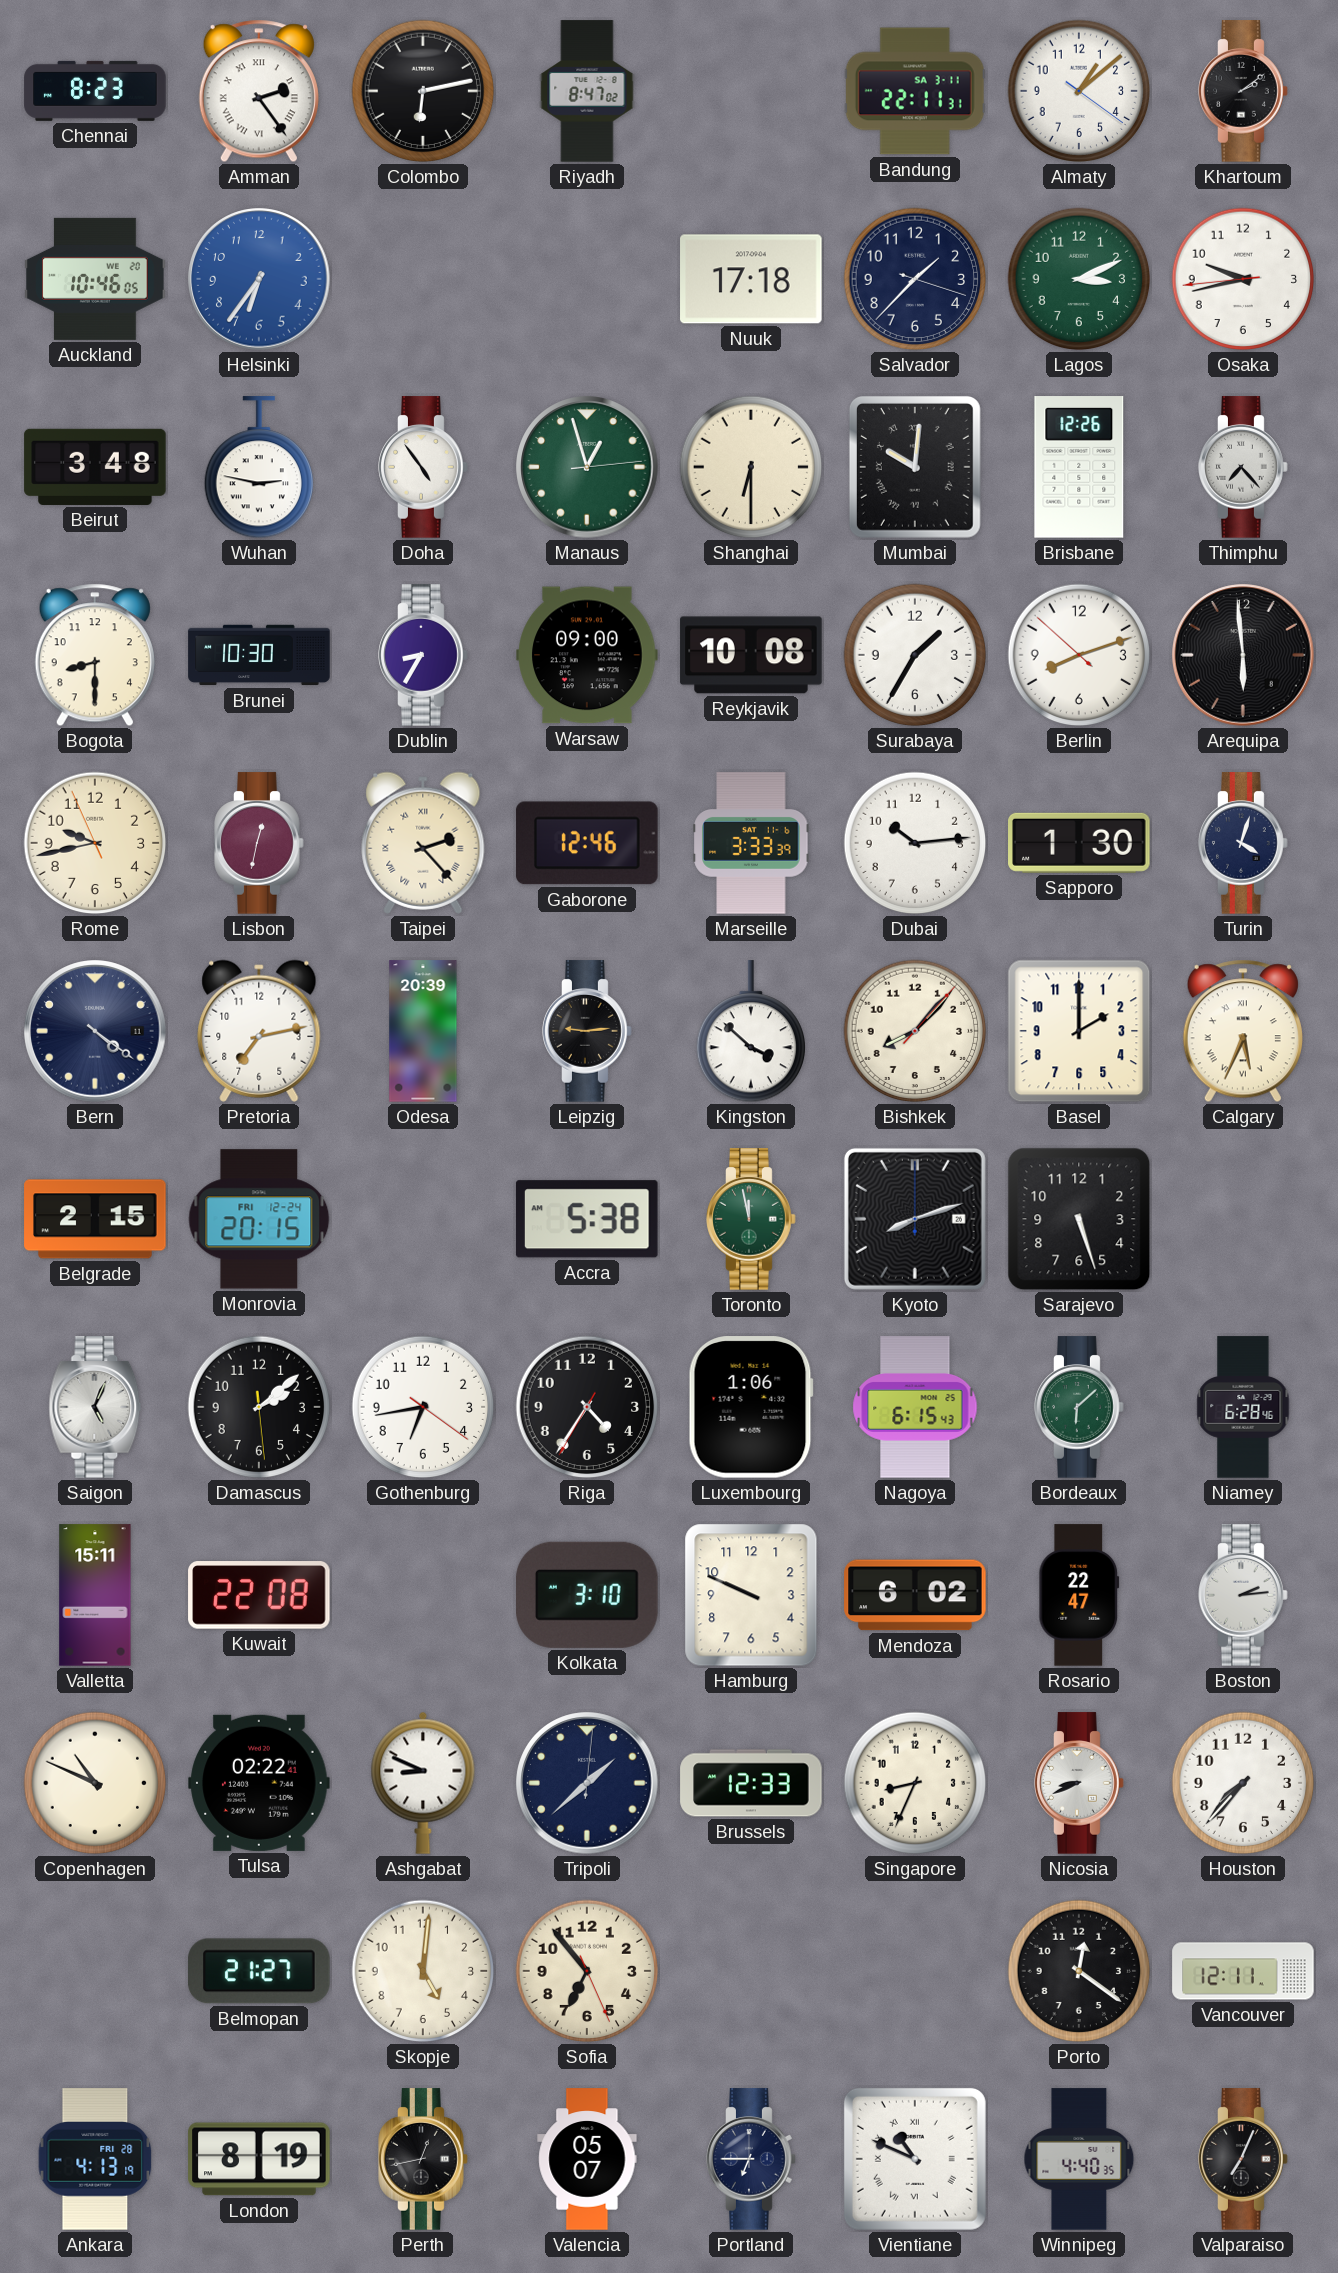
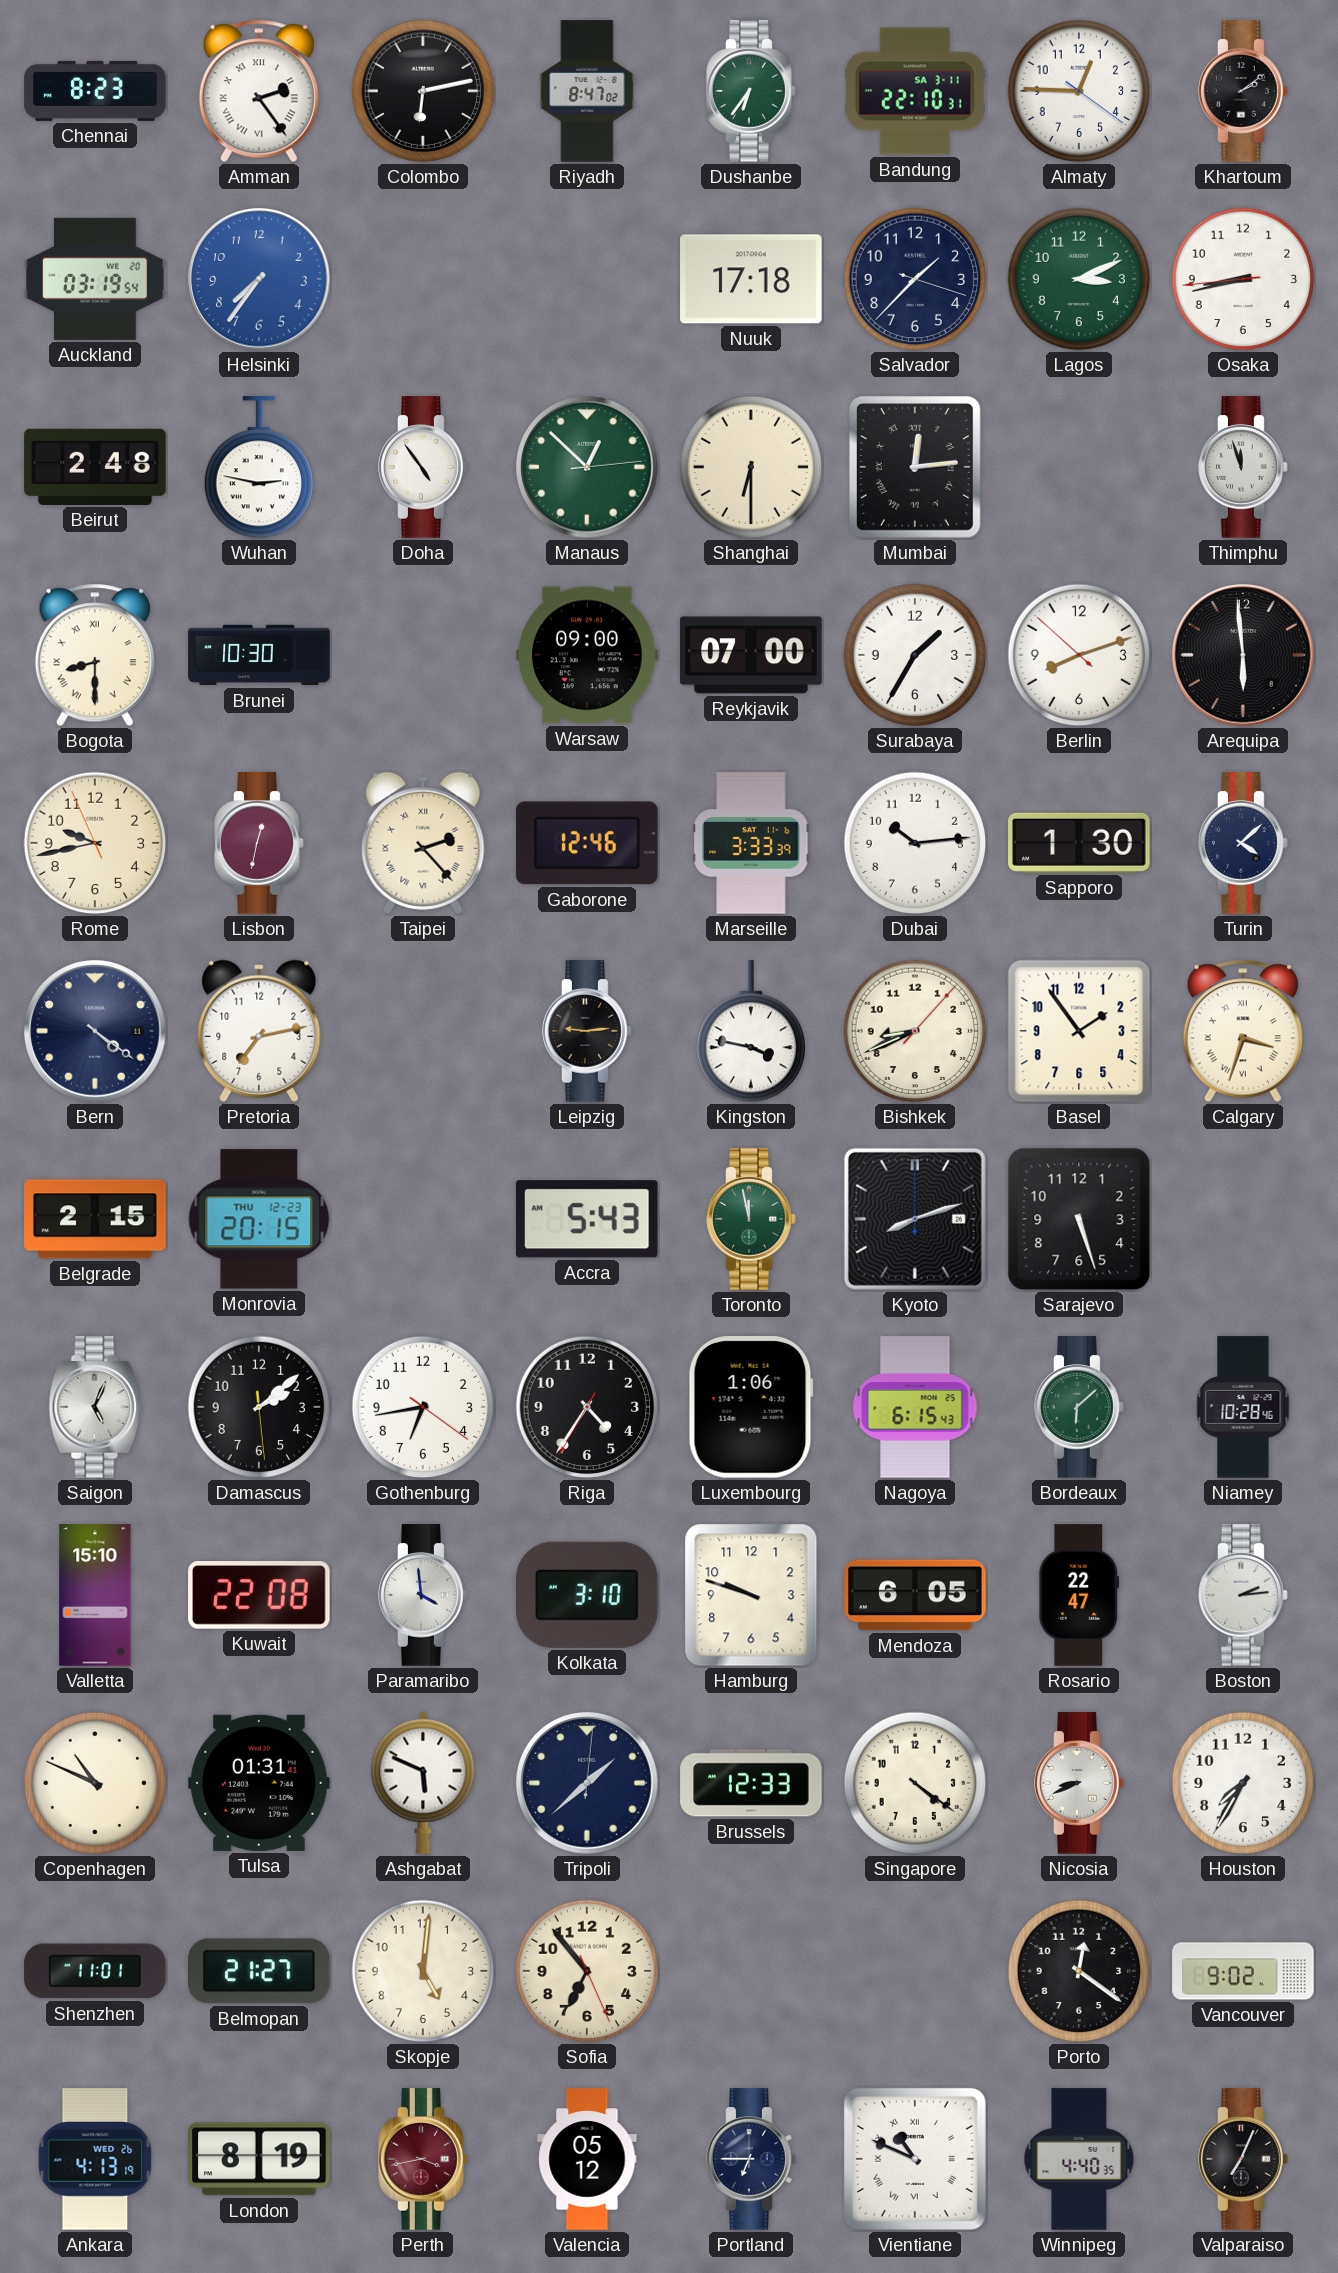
Dushanbe: none -> 6:36
Bandung: 22:11 -> 22:10
Almaty: 1:08 -> 12:45
Auckland: 10:46 -> 03:19
Helsinki: 6:36 -> 7:36
Osaka: 9:42 -> 8:42
Beirut: 3:48 -> 2:48
Manaus: 12:57 -> 12:52
Mumbai: 10:01 -> 12:14
Brisbane: 12:26 -> none
Thimphu: 7:23 -> 11:57
Bogota numerals: Arabic -> Roman
Dublin: 8:35 -> none
Reykjavik: 10:08 -> 07:00
Turin: 4:03 -> 4:08
Odesa: 20:39 -> none
Kingston: 3:52 -> 3:47
Bishkek: 8:07 -> 8:41
Basel: 2:00 -> 1:54
Calgary: 5:34 -> 3:33
Monrovia date: FRI 12-24 -> THU 12-23
Accra: 5:38 -> 5:43
Niamey: 6:28 -> 10:28
Valletta: 15:11 -> 15:10
Paramaribo: none -> 3:59
Hamburg: 9:49 -> 9:48
Mendoza: 6:02 -> 6:05
Tulsa: 02:22 -> 01:31
Ashgabat: 8:49 -> 5:49
Singapore: 8:34 -> 4:21
Houston: 7:37 -> 7:35
Shenzhen: none -> 11:01
Vancouver: 12:11 -> 9:02
Ankara date: FRI 28 -> WED 26
Perth: 12:43 -> 3:43
Perth dial: black -> burgundy
Valencia: 05:07 -> 05:12
